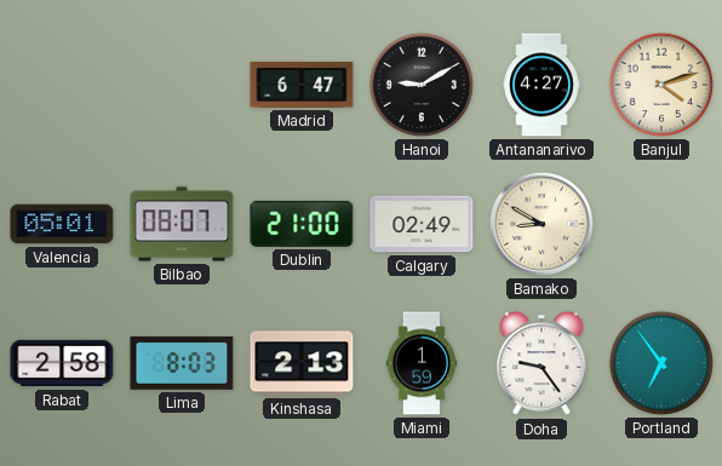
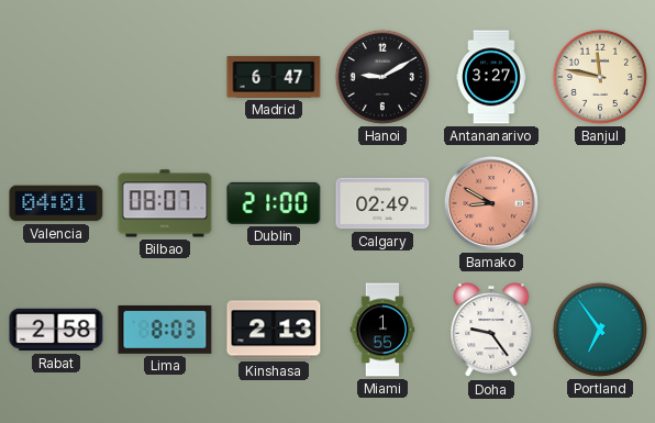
Antananarivo: 4:27 -> 3:27
Banjul: 4:12 -> 11:47
Valencia: 05:01 -> 04:01
Bamako dial: cream -> salmon
Miami: 1:59 -> 1:55
